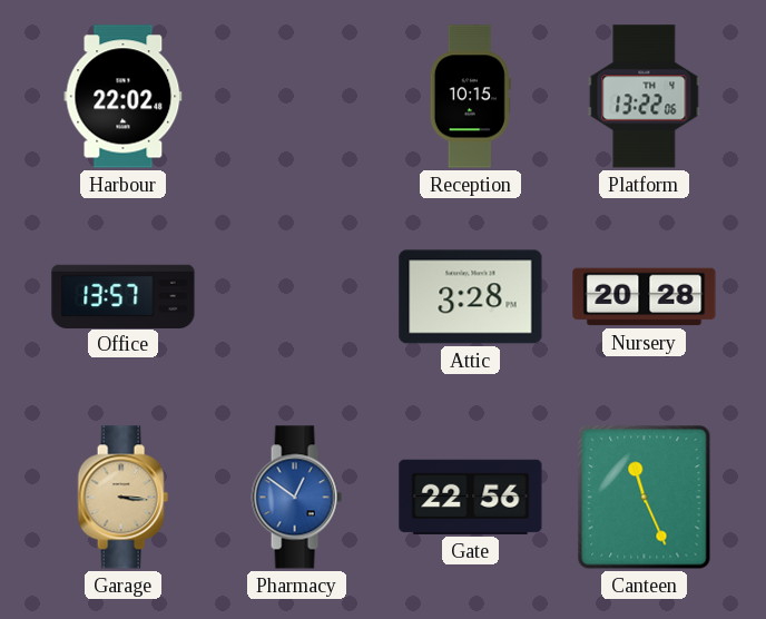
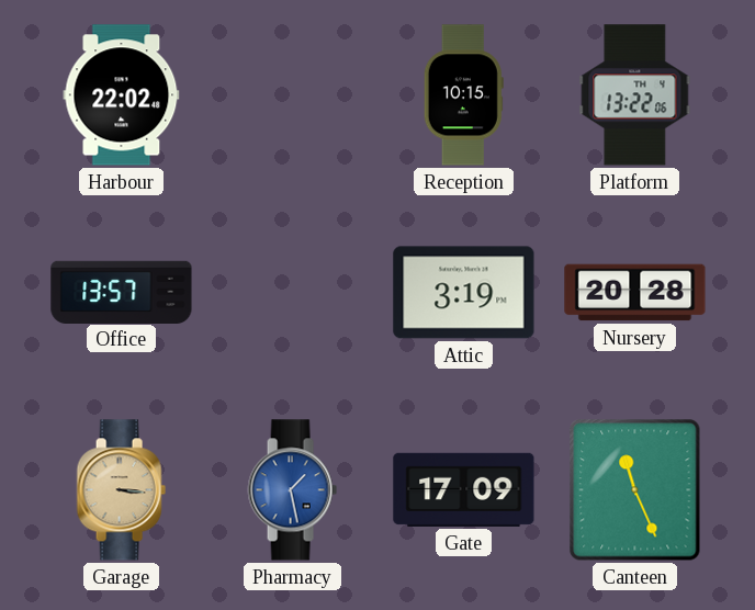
Attic: 3:28 -> 3:19
Pharmacy: 12:51 -> 1:28
Gate: 22:56 -> 17:09
